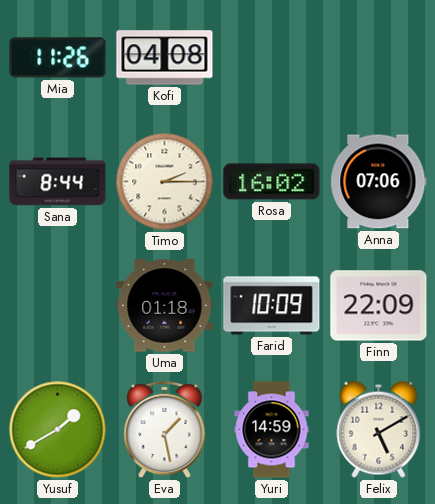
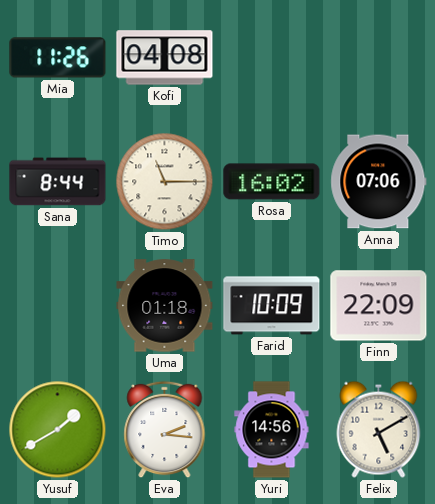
Timo: 2:15 -> 11:15
Eva: 1:28 -> 2:16
Yuri: 14:59 -> 14:56
